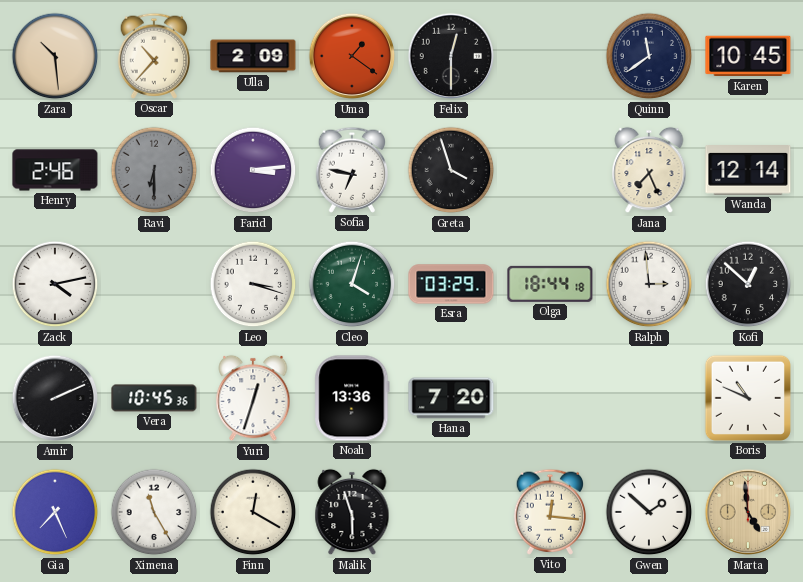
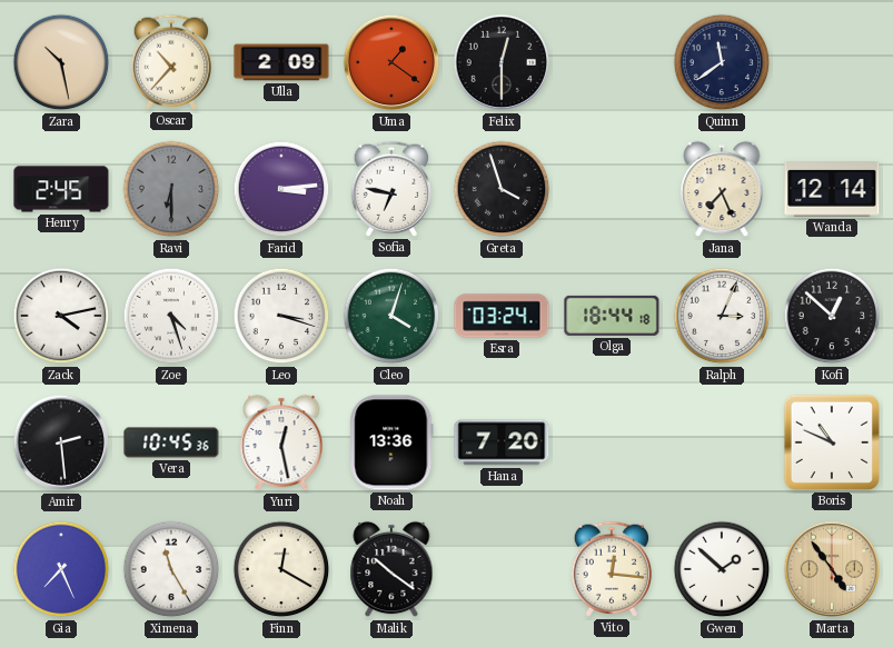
Zara: 10:29 -> 10:28
Karen: 10:45 -> none
Henry: 2:46 -> 2:45
Zoe: none -> 4:27
Esra: 03:29 -> 03:24
Ralph: 2:59 -> 3:04
Amir: 2:11 -> 2:29
Yuri: 12:33 -> 12:28
Malik: 5:57 -> 10:21
Marta: 4:59 -> 4:54
